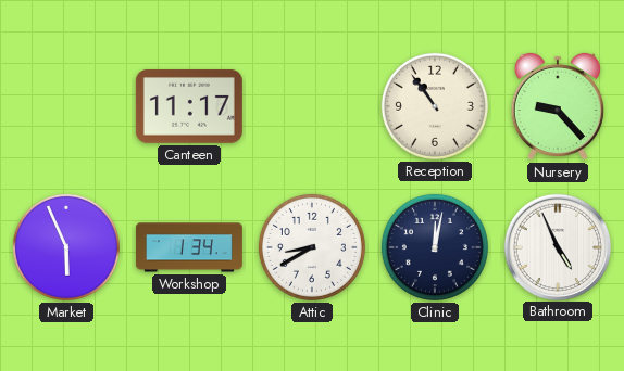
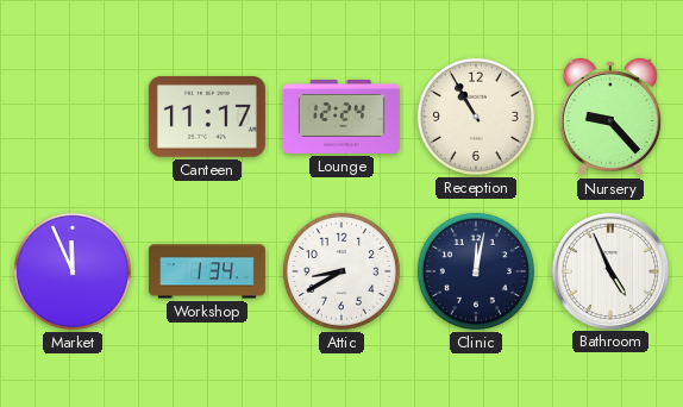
Lounge: none -> 12:24
Reception: 10:54 -> 10:55
Market: 5:56 -> 11:56
